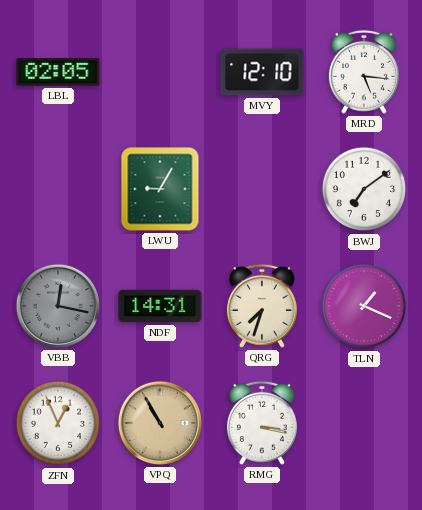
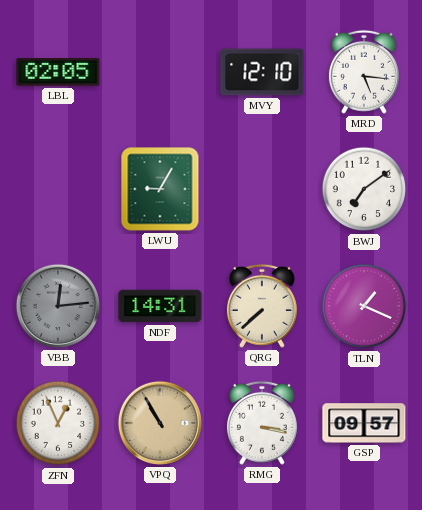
VBB: 12:17 -> 12:14
QRG: 7:33 -> 7:38
GSP: none -> 09:57
